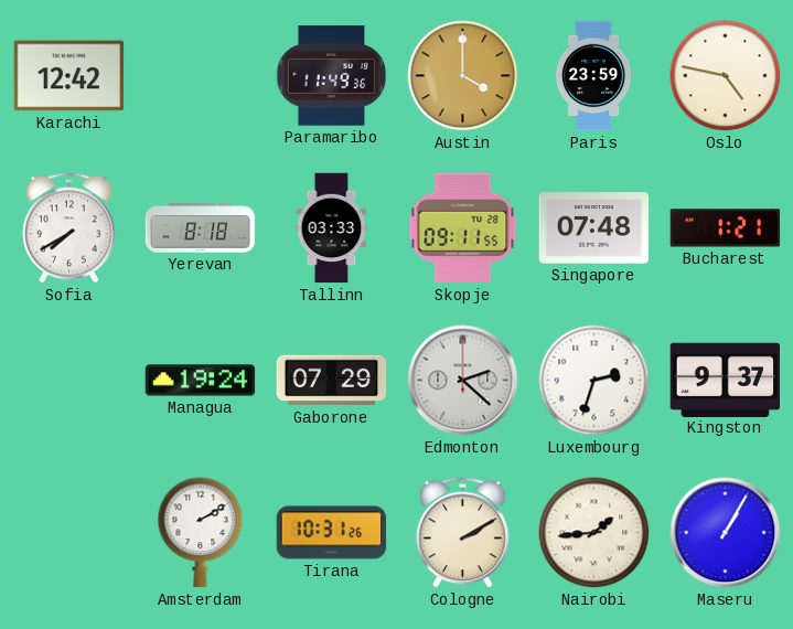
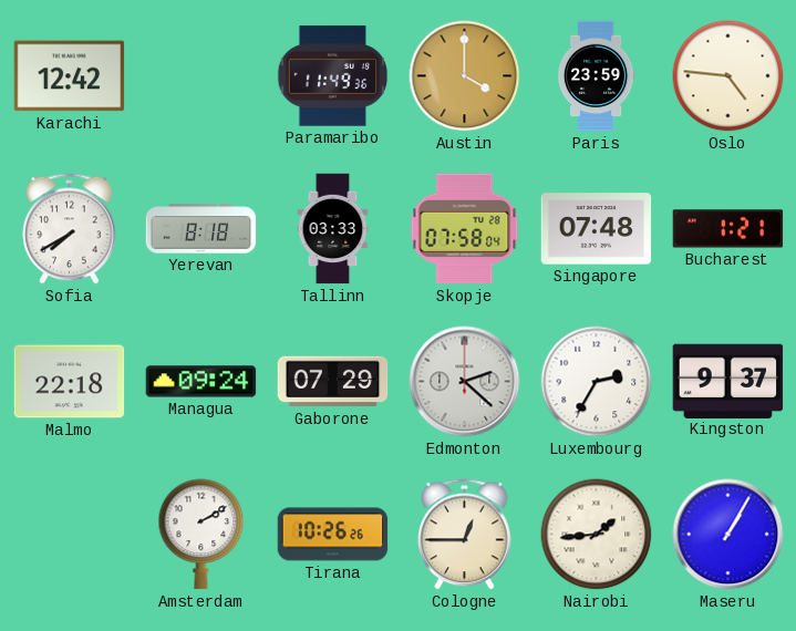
Oslo: 4:47 -> 4:46
Skopje: 09:11 -> 07:58
Malmo: none -> 22:18
Managua: 19:24 -> 09:24
Luxembourg: 2:33 -> 2:35
Tirana: 10:31 -> 10:26
Cologne: 2:10 -> 12:45
